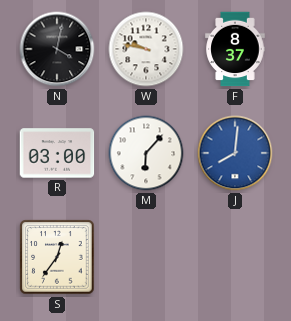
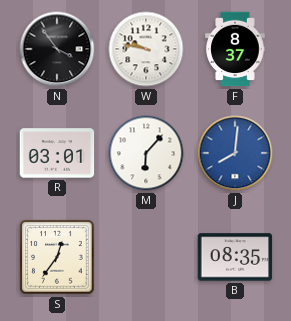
N: 4:02 -> 3:54
R: 03:00 -> 03:01
B: none -> 08:35
